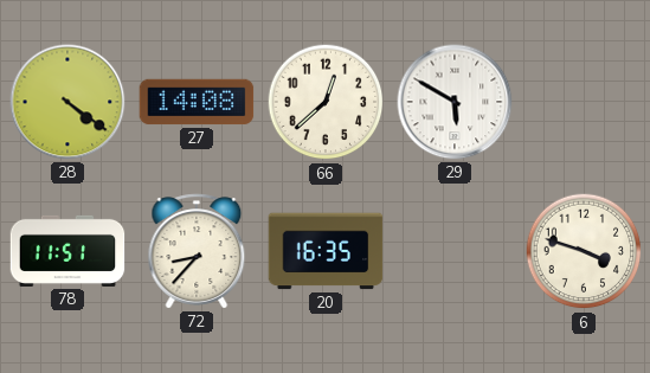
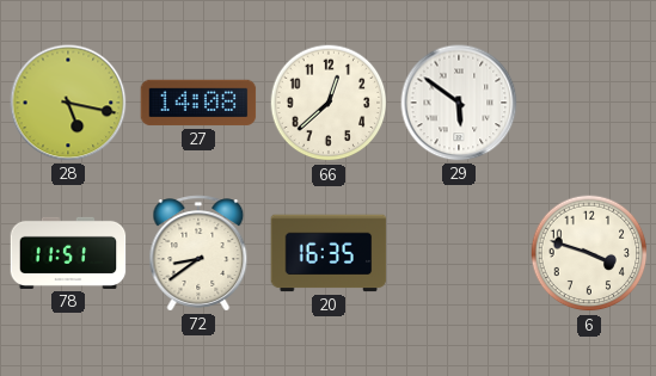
28: 4:21 -> 5:17
29: 5:50 -> 5:51
72: 8:37 -> 8:39
